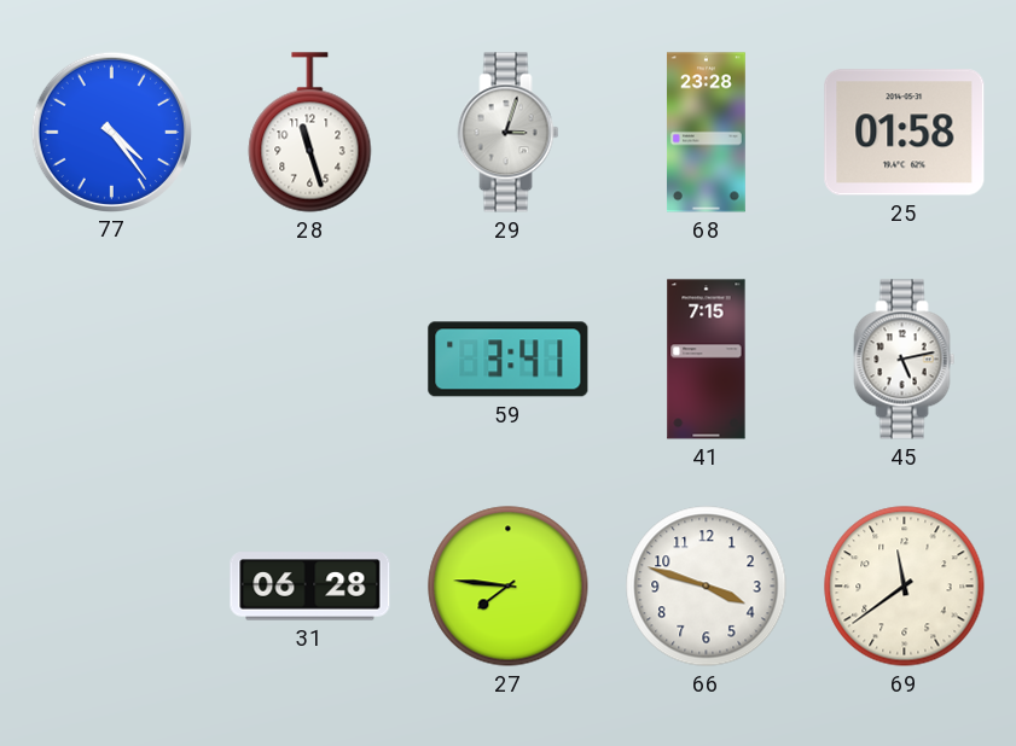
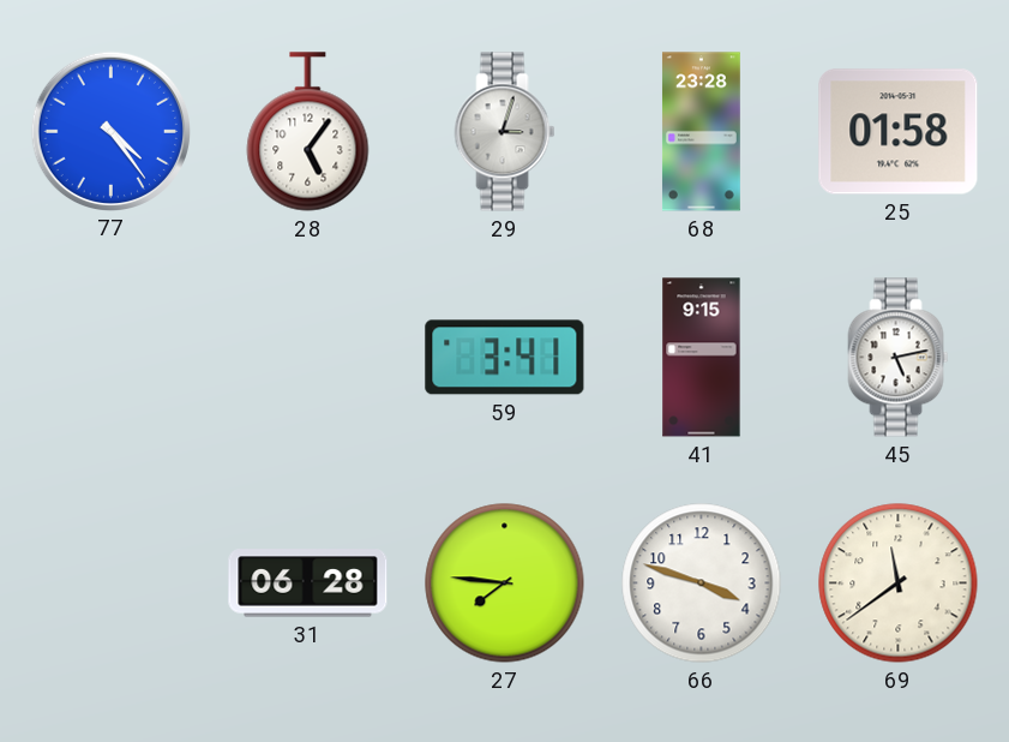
28: 11:27 -> 5:06
41: 7:15 -> 9:15
